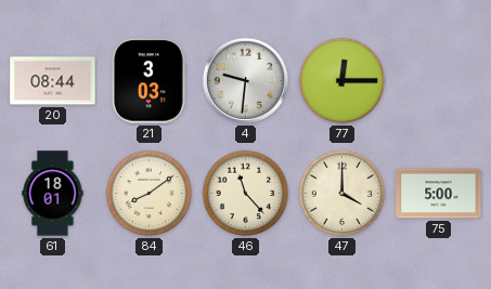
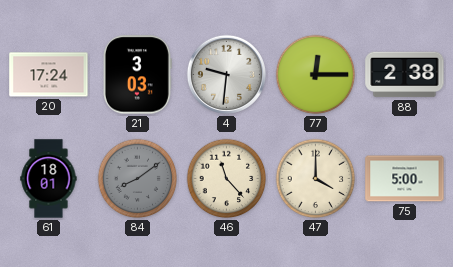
20: 08:44 -> 17:24
88: none -> 2:38
84 dial: cream -> grey
